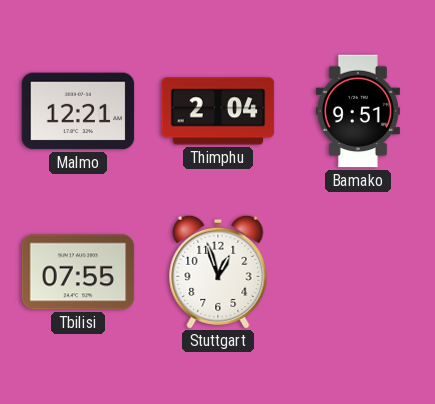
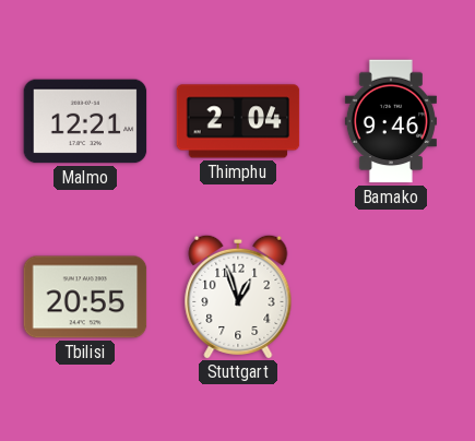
Bamako: 9:51 -> 9:46
Tbilisi: 07:55 -> 20:55
